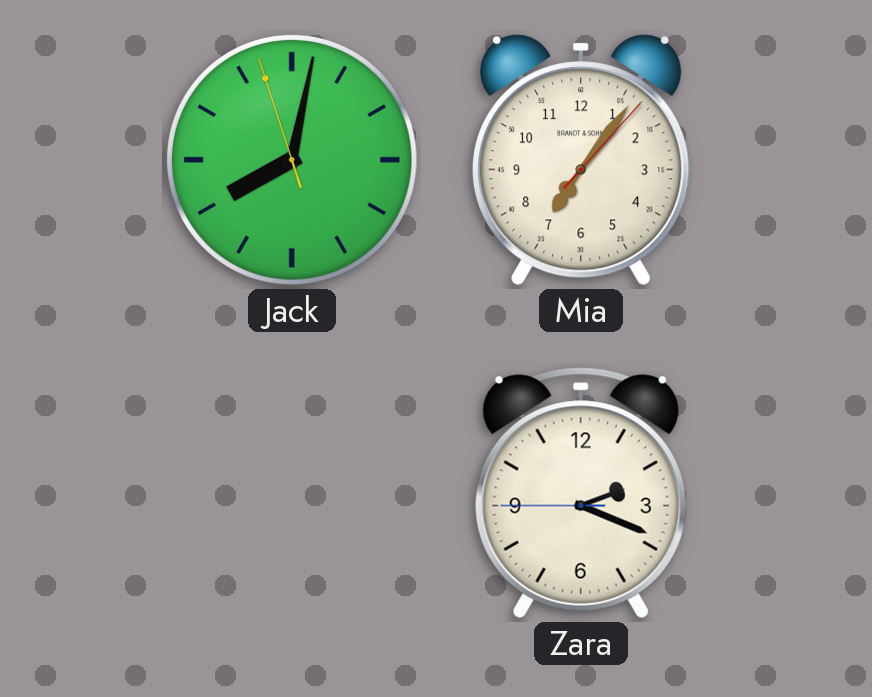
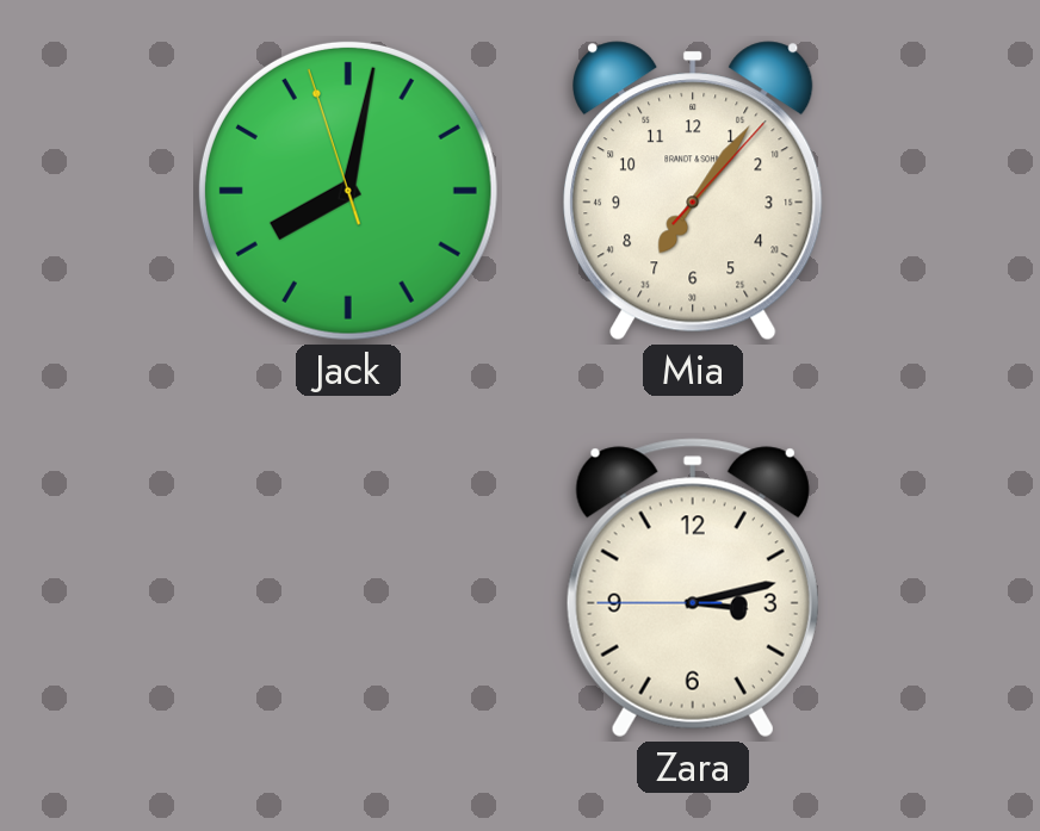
Zara: 2:18 -> 3:12
